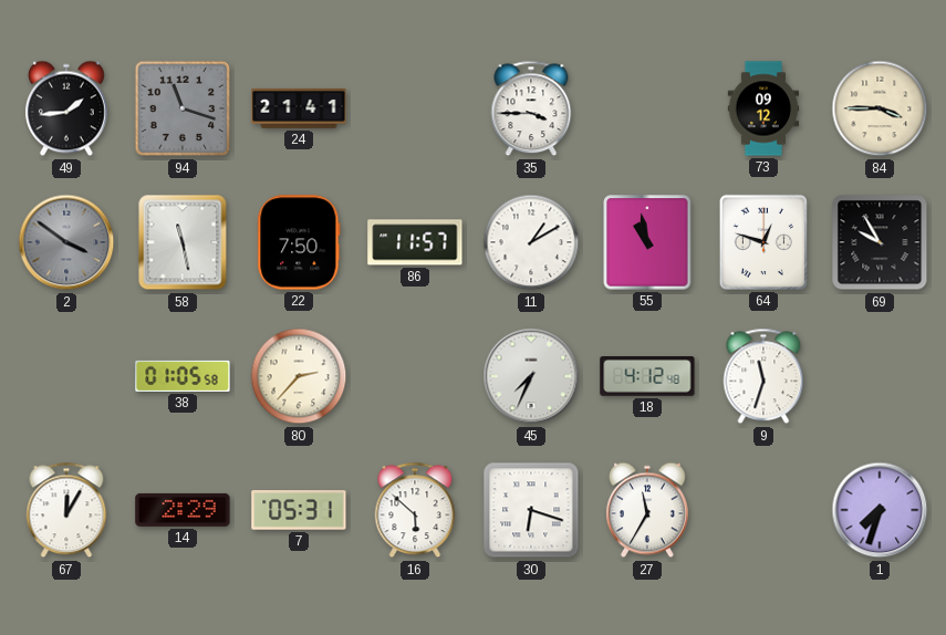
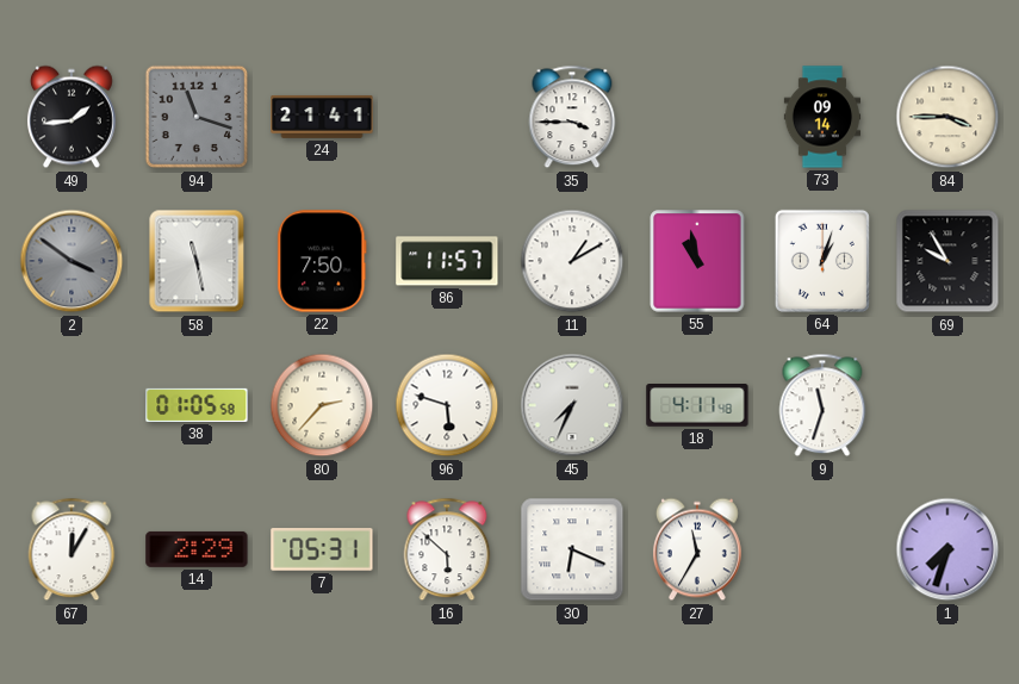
73: 09:12 -> 09:14
64: 12:48 -> 1:03
96: none -> 5:48
18: 4:12 -> 4:11
30: 6:18 -> 6:19
